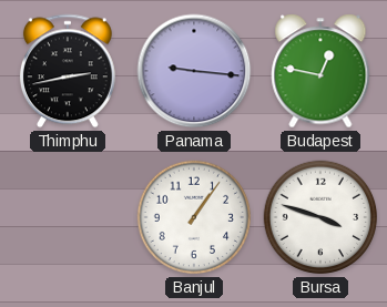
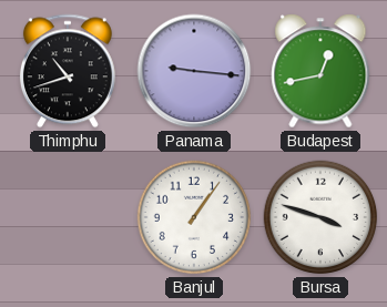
Thimphu: 2:43 -> 10:42
Budapest: 12:47 -> 12:43
